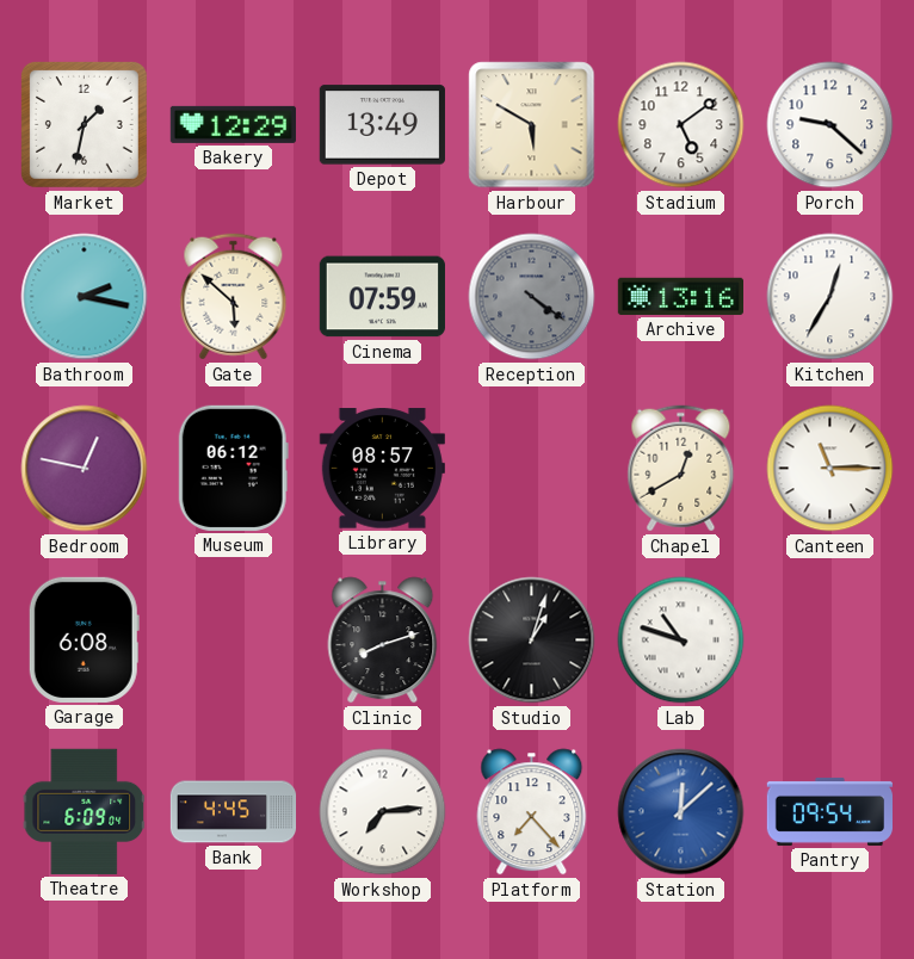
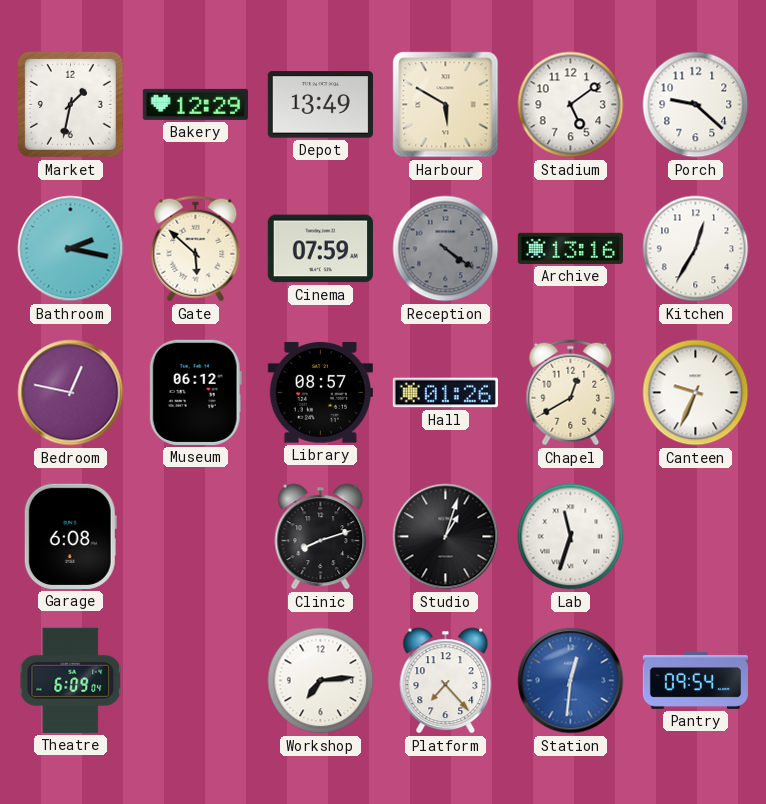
Hall: none -> 01:26
Canteen: 11:15 -> 9:34
Lab: 10:48 -> 11:33
Bank: 4:45 -> none
Station: 12:08 -> 12:31
